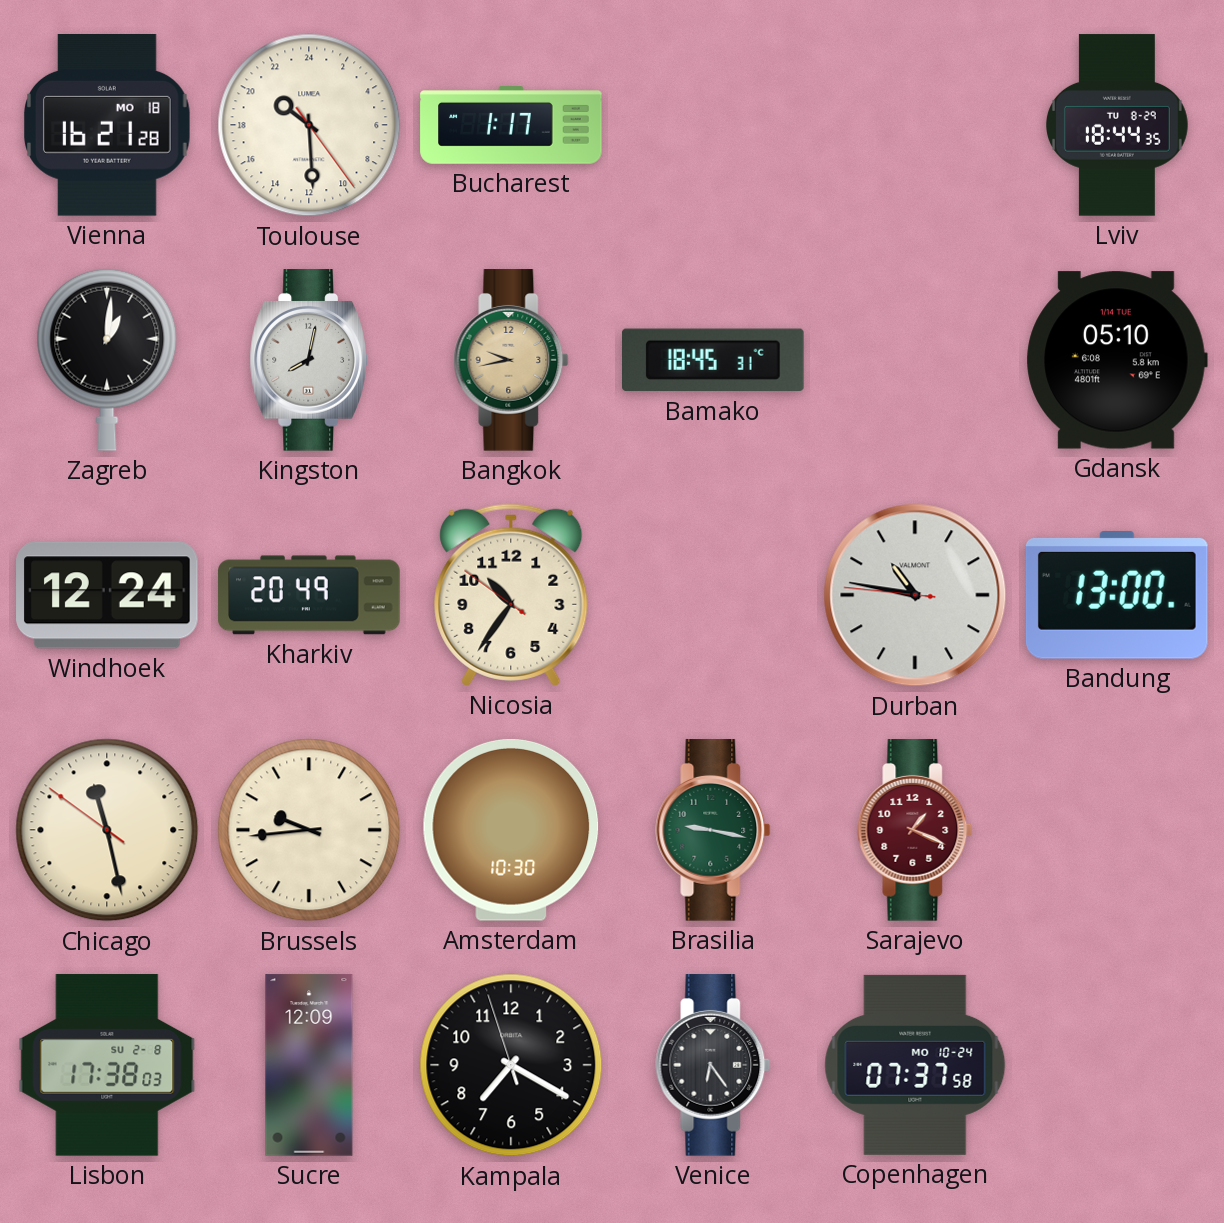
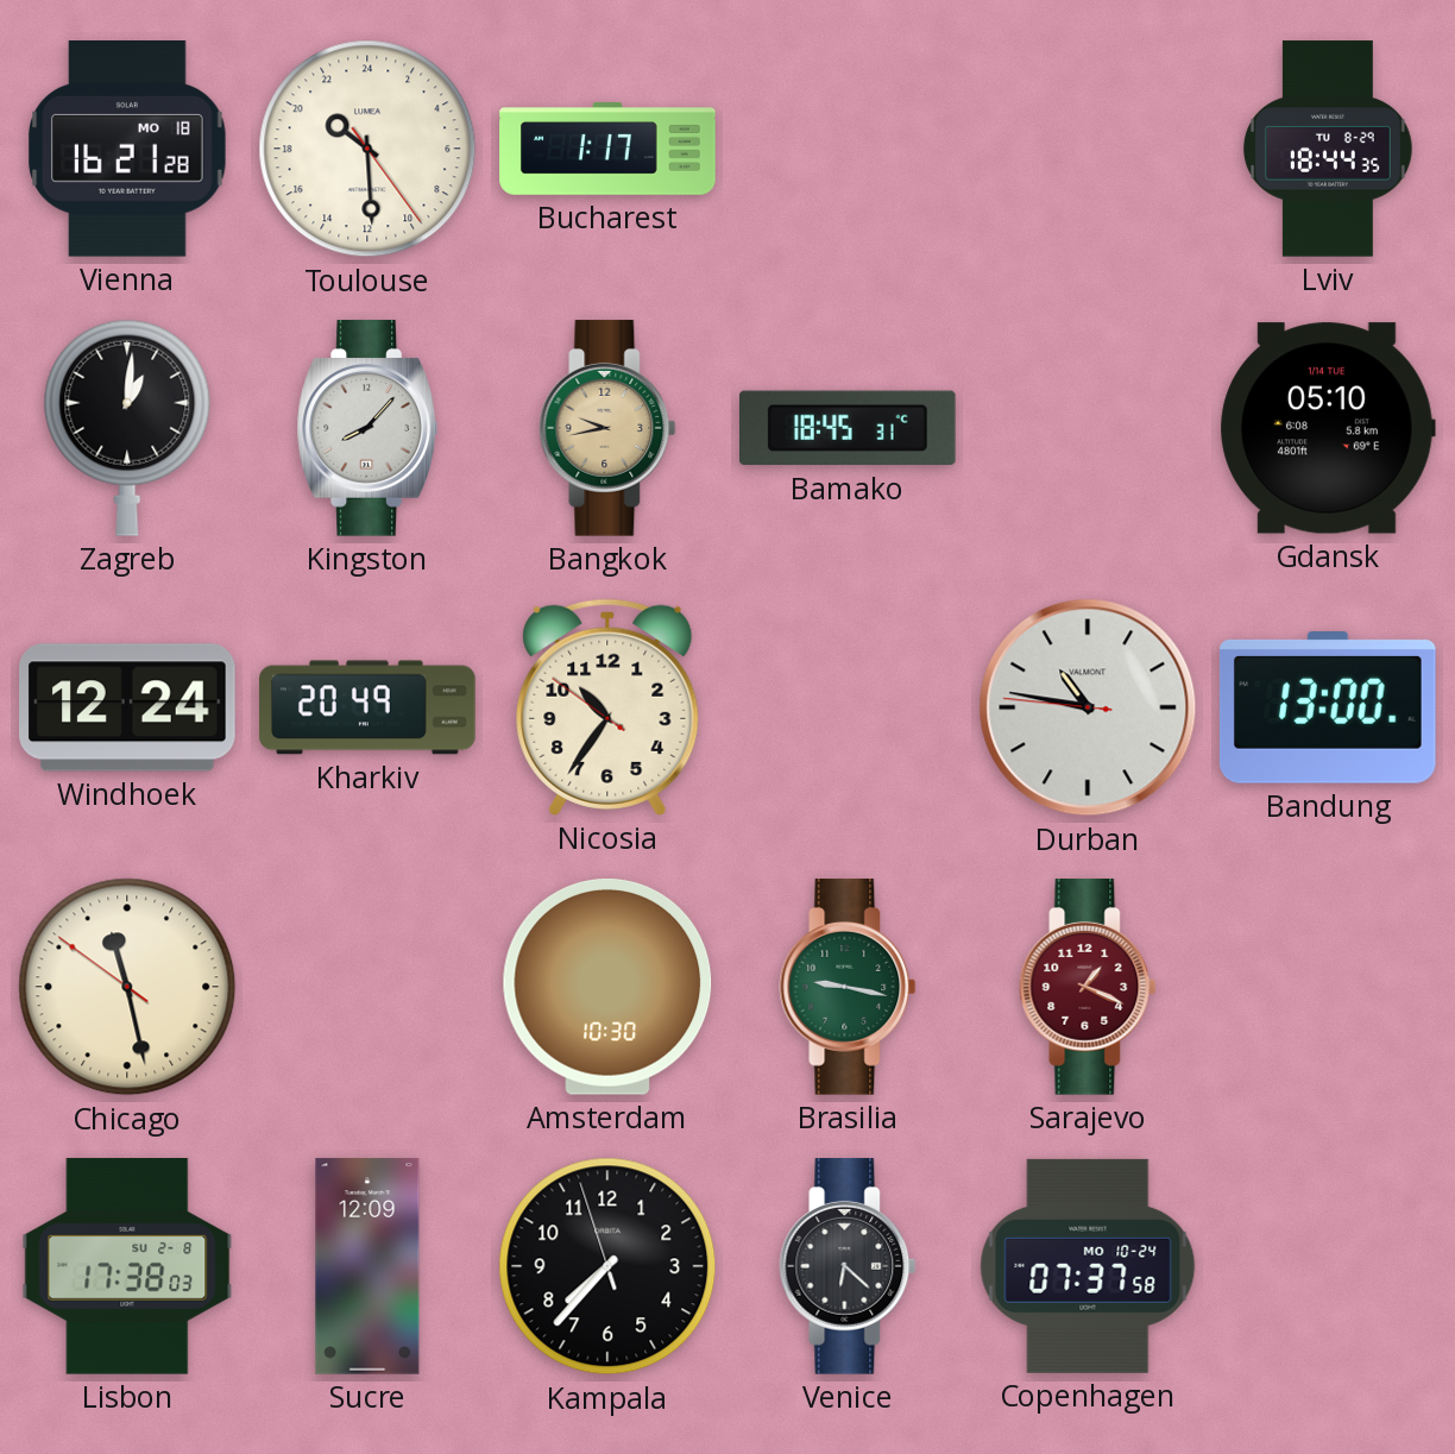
Kingston: 8:02 -> 8:07
Brussels: 9:44 -> none
Kampala: 7:19 -> 7:36
Venice: 6:24 -> 6:22
